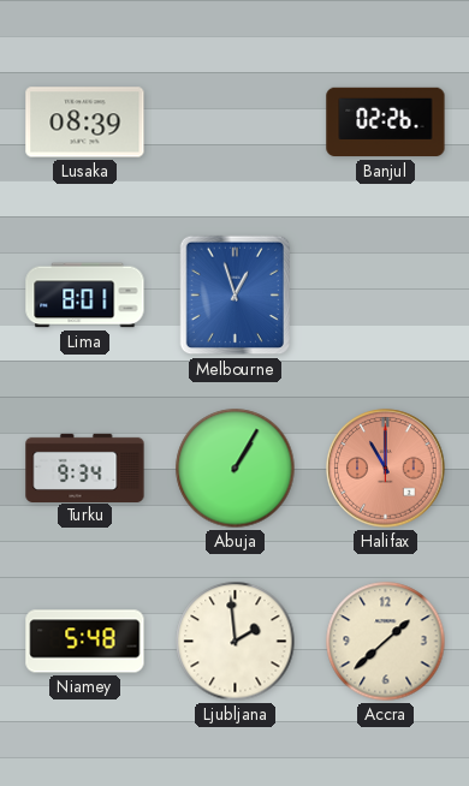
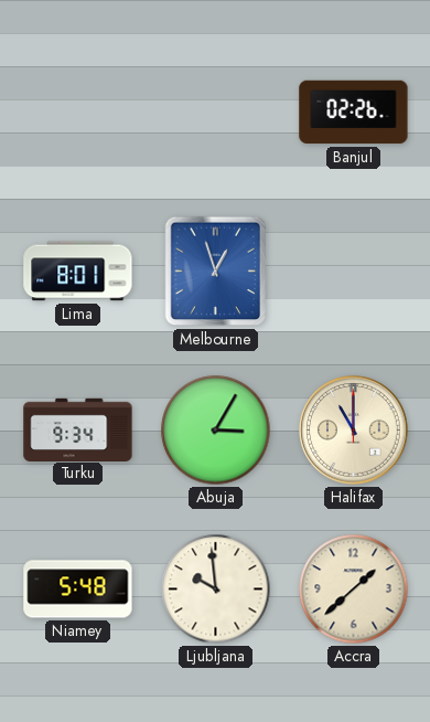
Lusaka: 08:39 -> none
Abuja: 1:05 -> 3:05
Halifax dial: salmon -> cream
Ljubljana: 1:59 -> 9:59
